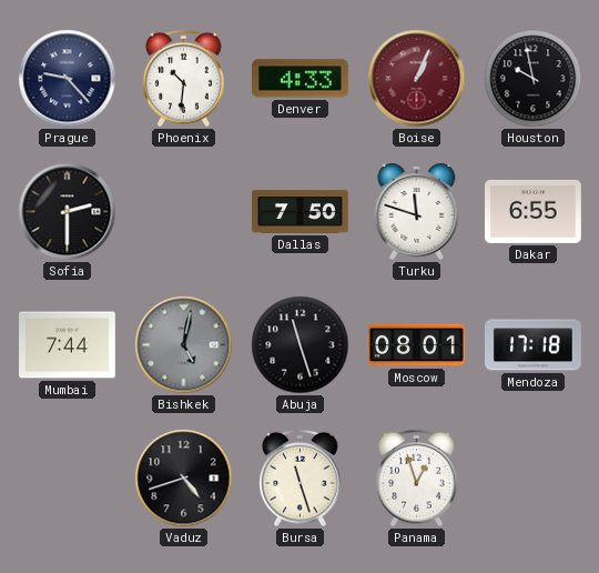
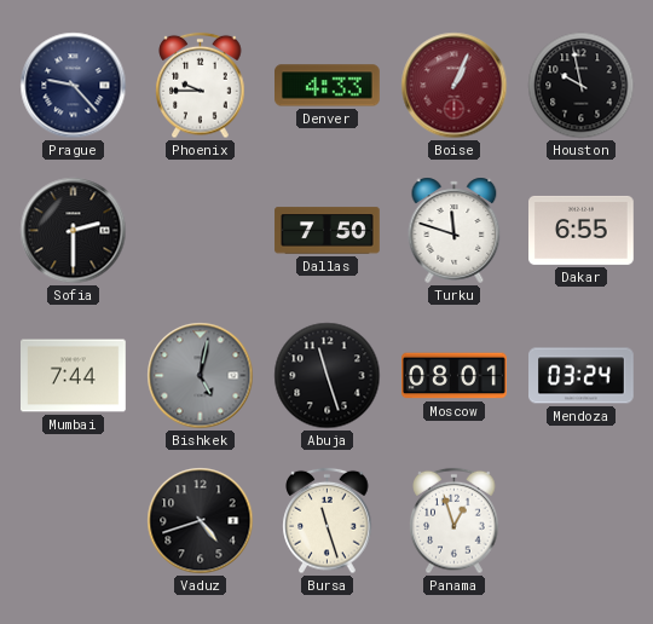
Phoenix: 10:31 -> 9:45
Mendoza: 17:18 -> 03:24
